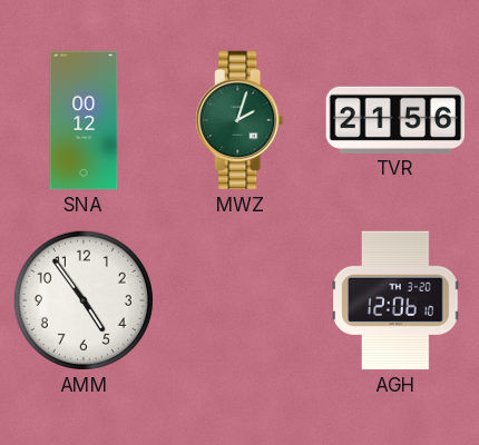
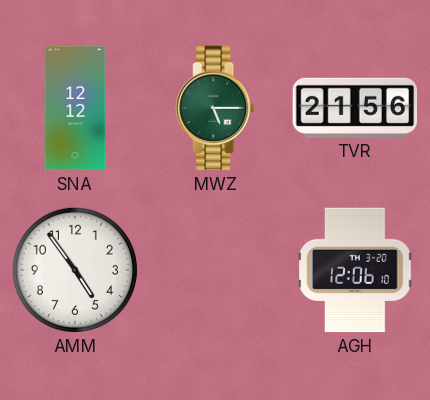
SNA: 00:12 -> 12:12
MWZ: 2:03 -> 5:15
